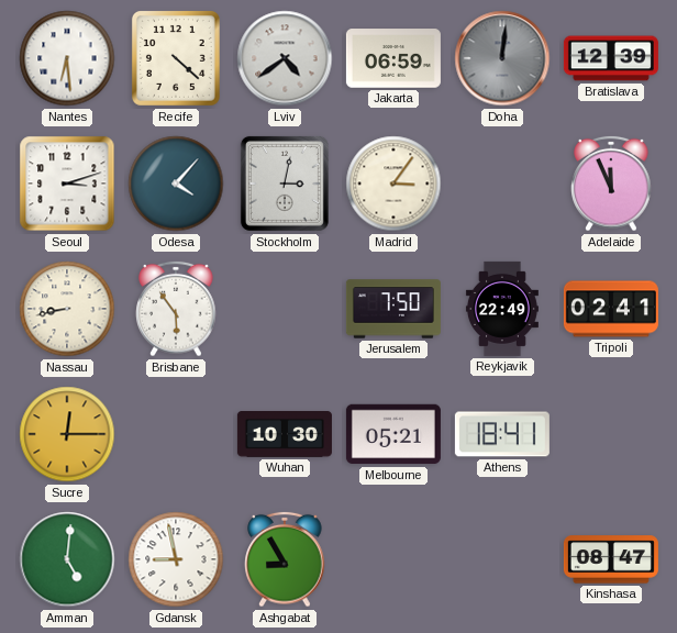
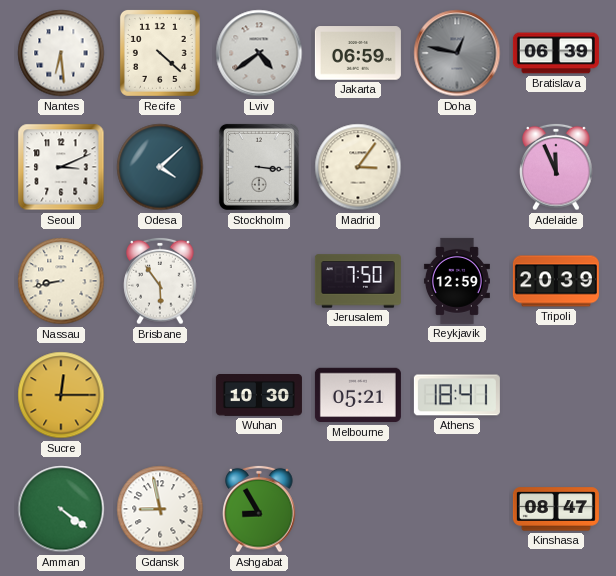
Doha: 12:01 -> 12:47
Bratislava: 12:39 -> 06:39
Seoul: 3:12 -> 3:11
Odesa: 4:07 -> 4:08
Stockholm: 3:02 -> 3:16
Reykjavik: 22:49 -> 12:59
Tripoli: 02:41 -> 20:39
Amman: 5:01 -> 4:21
